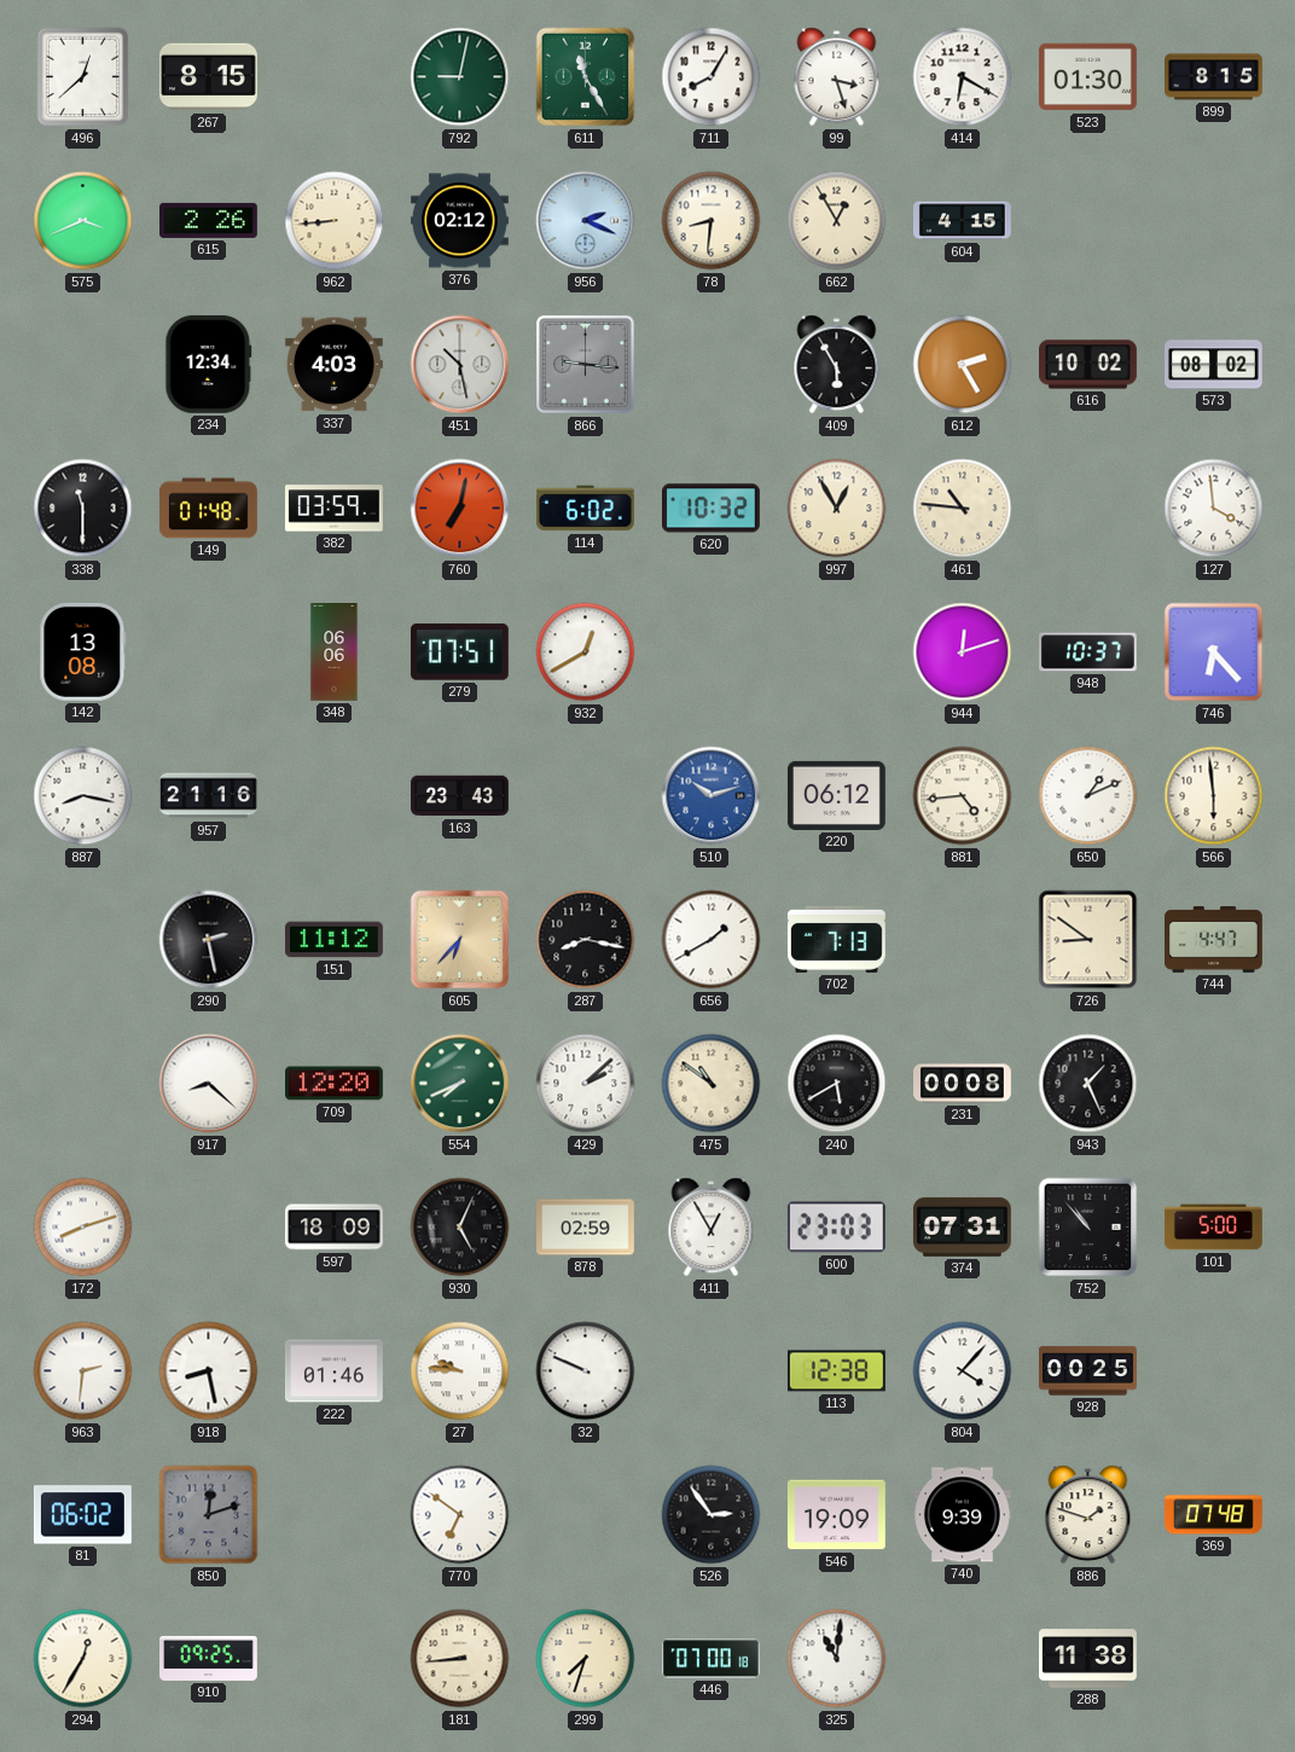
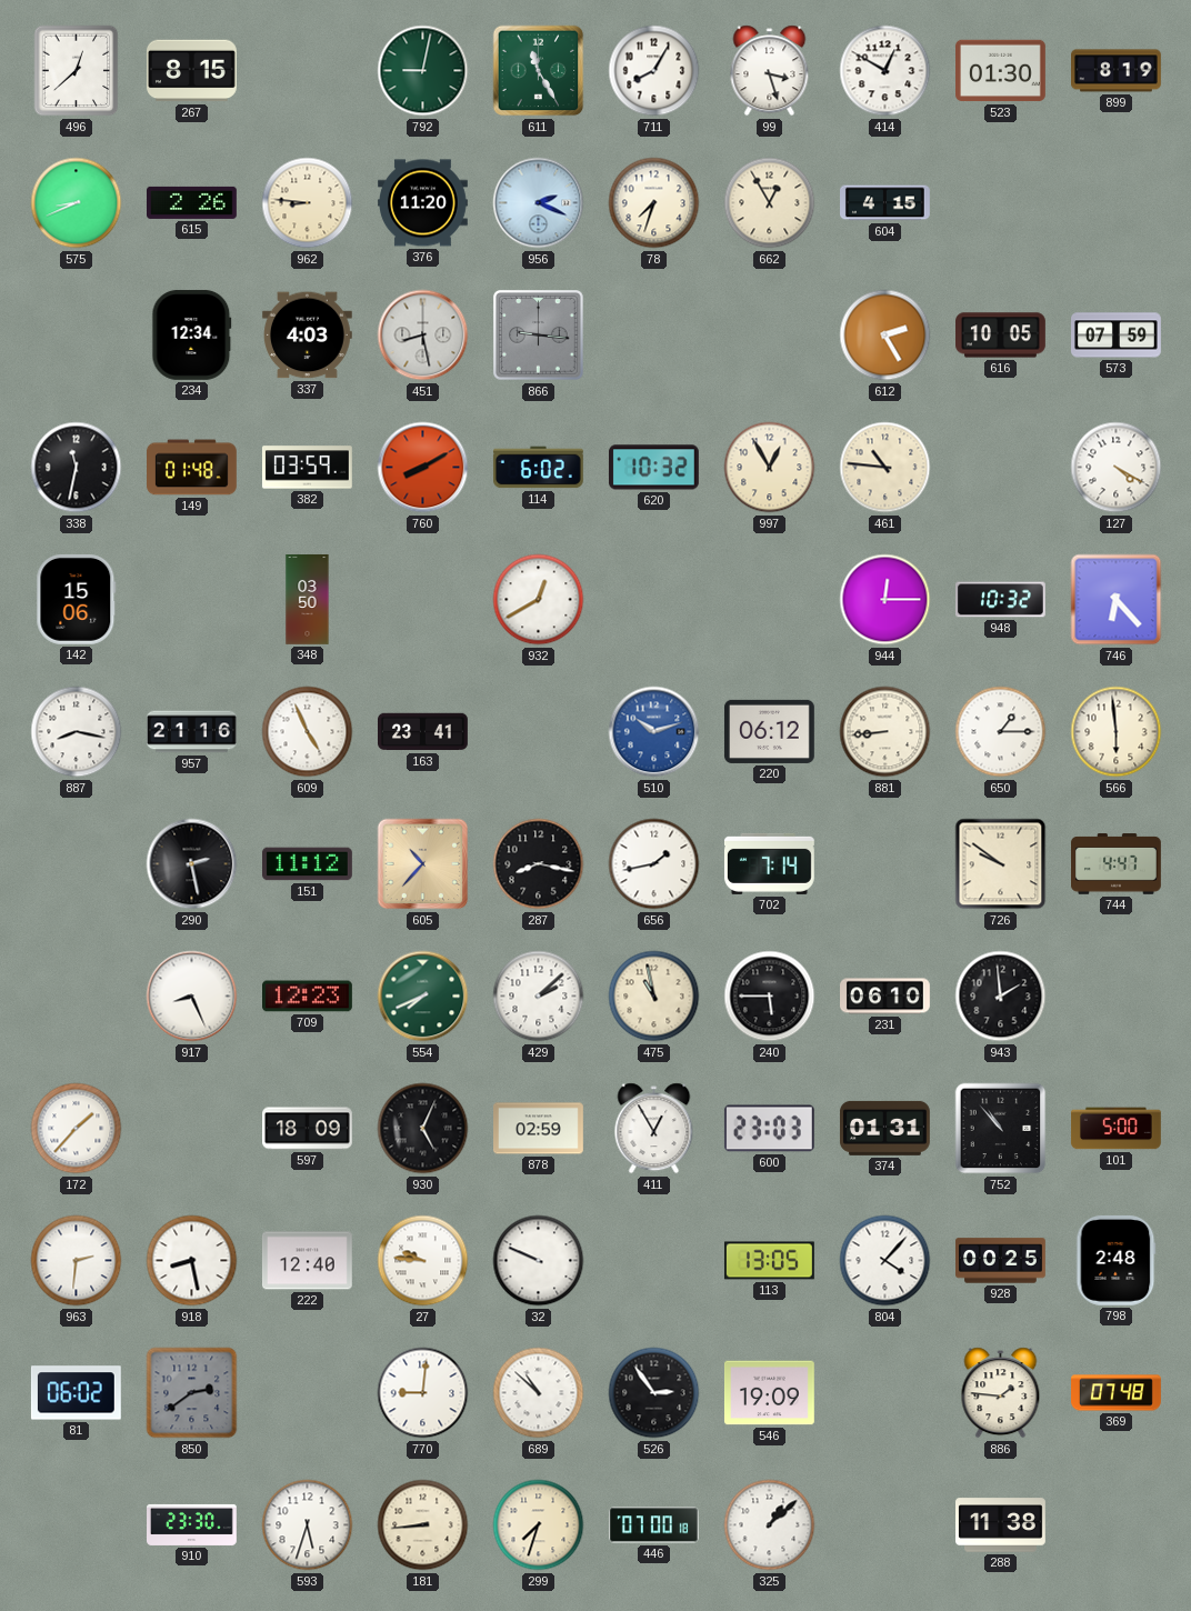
414: 6:20 -> 12:50
899: 8:15 -> 8:19
575: 3:41 -> 8:41
962: 8:44 -> 8:46
376: 02:12 -> 11:20
78: 8:31 -> 7:33
451: 10:28 -> 8:28
409: 5:55 -> none
616: 10:02 -> 10:05
573: 08:02 -> 07:59
338: 11:30 -> 11:32
760: 7:02 -> 8:10
127: 3:59 -> 4:20
142: 13:08 -> 15:06
348: 06:06 -> 03:50
279: 07:51 -> none
944: 12:12 -> 12:15
948: 10:37 -> 10:32
609: none -> 4:56
163: 23:43 -> 23:41
881: 4:44 -> 8:44
650: 1:11 -> 1:15
605: 6:37 -> 10:37
656: 1:40 -> 1:43
702: 7:13 -> 7:14
726: 8:51 -> 9:51
917: 8:22 -> 8:26
709: 12:20 -> 12:23
475: 10:51 -> 10:58
240: 5:40 -> 5:45
231: 00:08 -> 06:10
943: 1:26 -> 1:59
172: 8:12 -> 1:37
374: 07:31 -> 01:31
222: 01:46 -> 12:40
113: 12:38 -> 13:05
798: none -> 2:48
850: 12:12 -> 2:39
770: 6:51 -> 9:01
689: none -> 10:52
740: 9:39 -> none
886: 1:48 -> 1:46
294: 12:35 -> none
910: 09:25 -> 23:30
593: none -> 5:33
325: 11:01 -> 1:08
